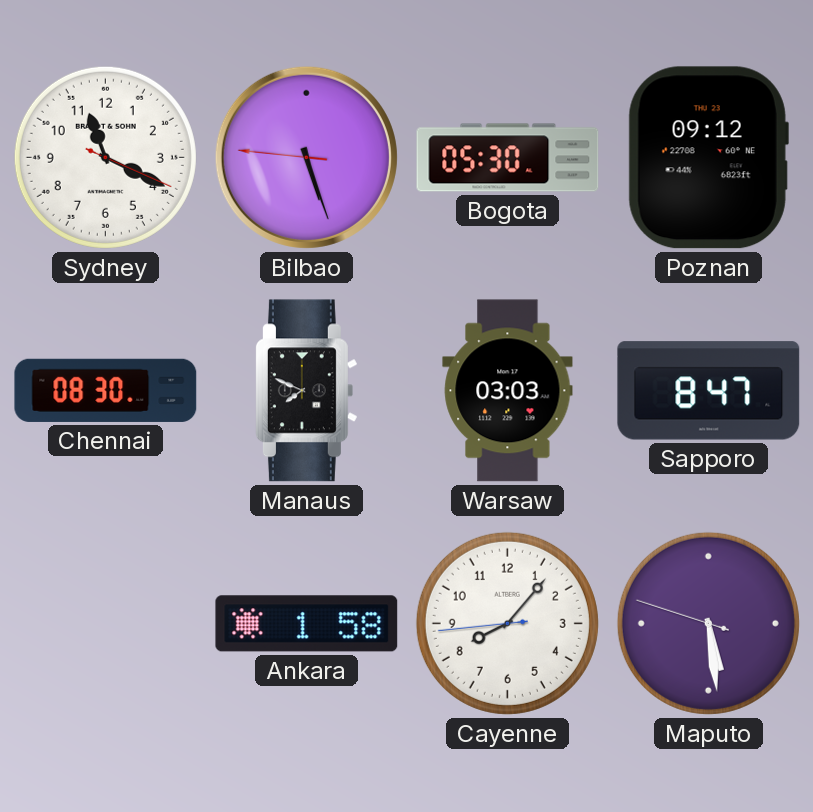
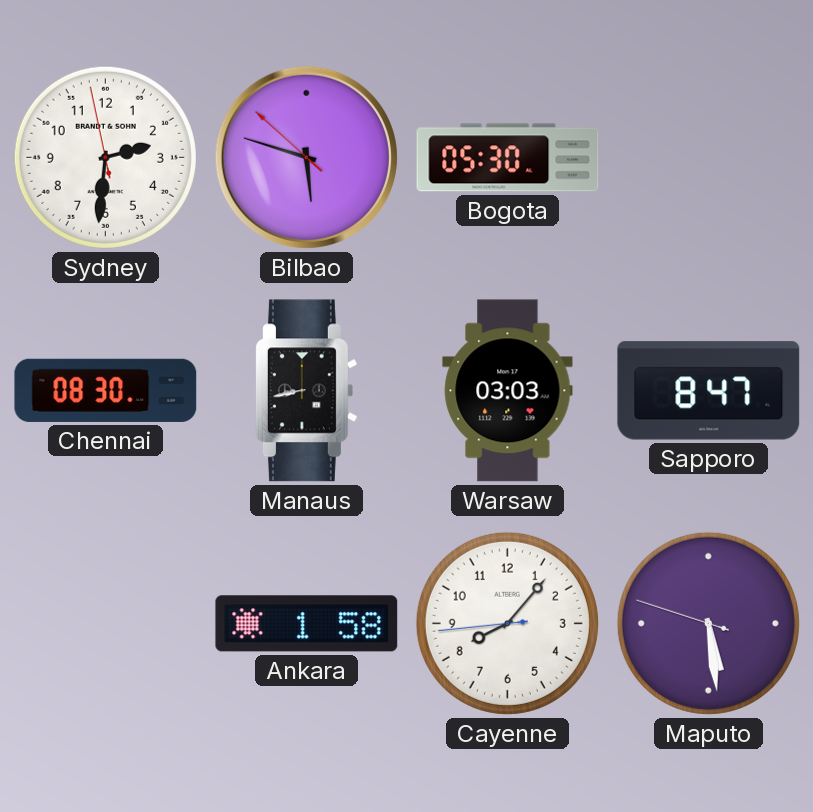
Sydney: 11:19 -> 2:30
Bilbao: 5:26 -> 5:47
Poznan: 09:12 -> none
Manaus: 7:49 -> 8:43
